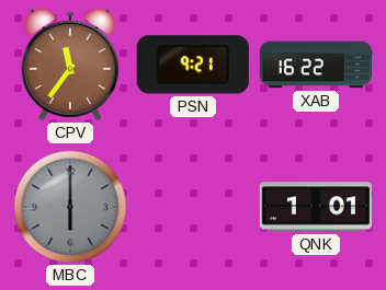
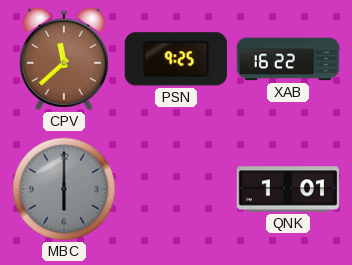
CPV: 11:36 -> 11:38
PSN: 9:21 -> 9:25
